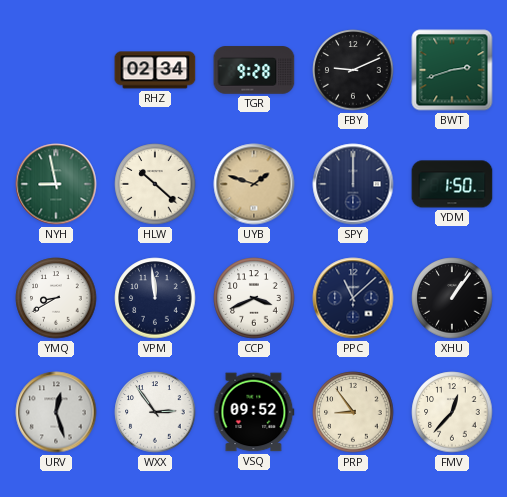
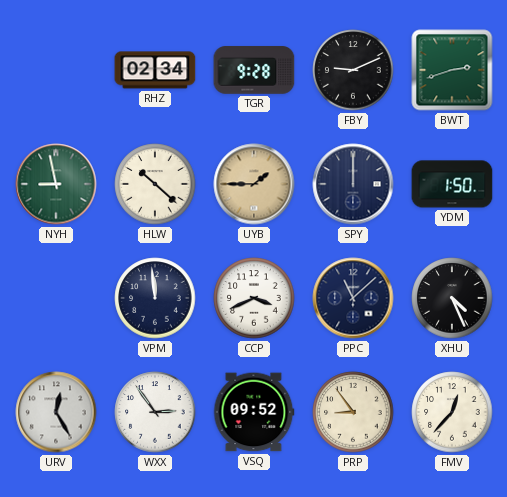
UYB: 1:48 -> 1:45
YMQ: 8:40 -> none
XHU: 1:06 -> 4:26
URV: 12:27 -> 12:25
